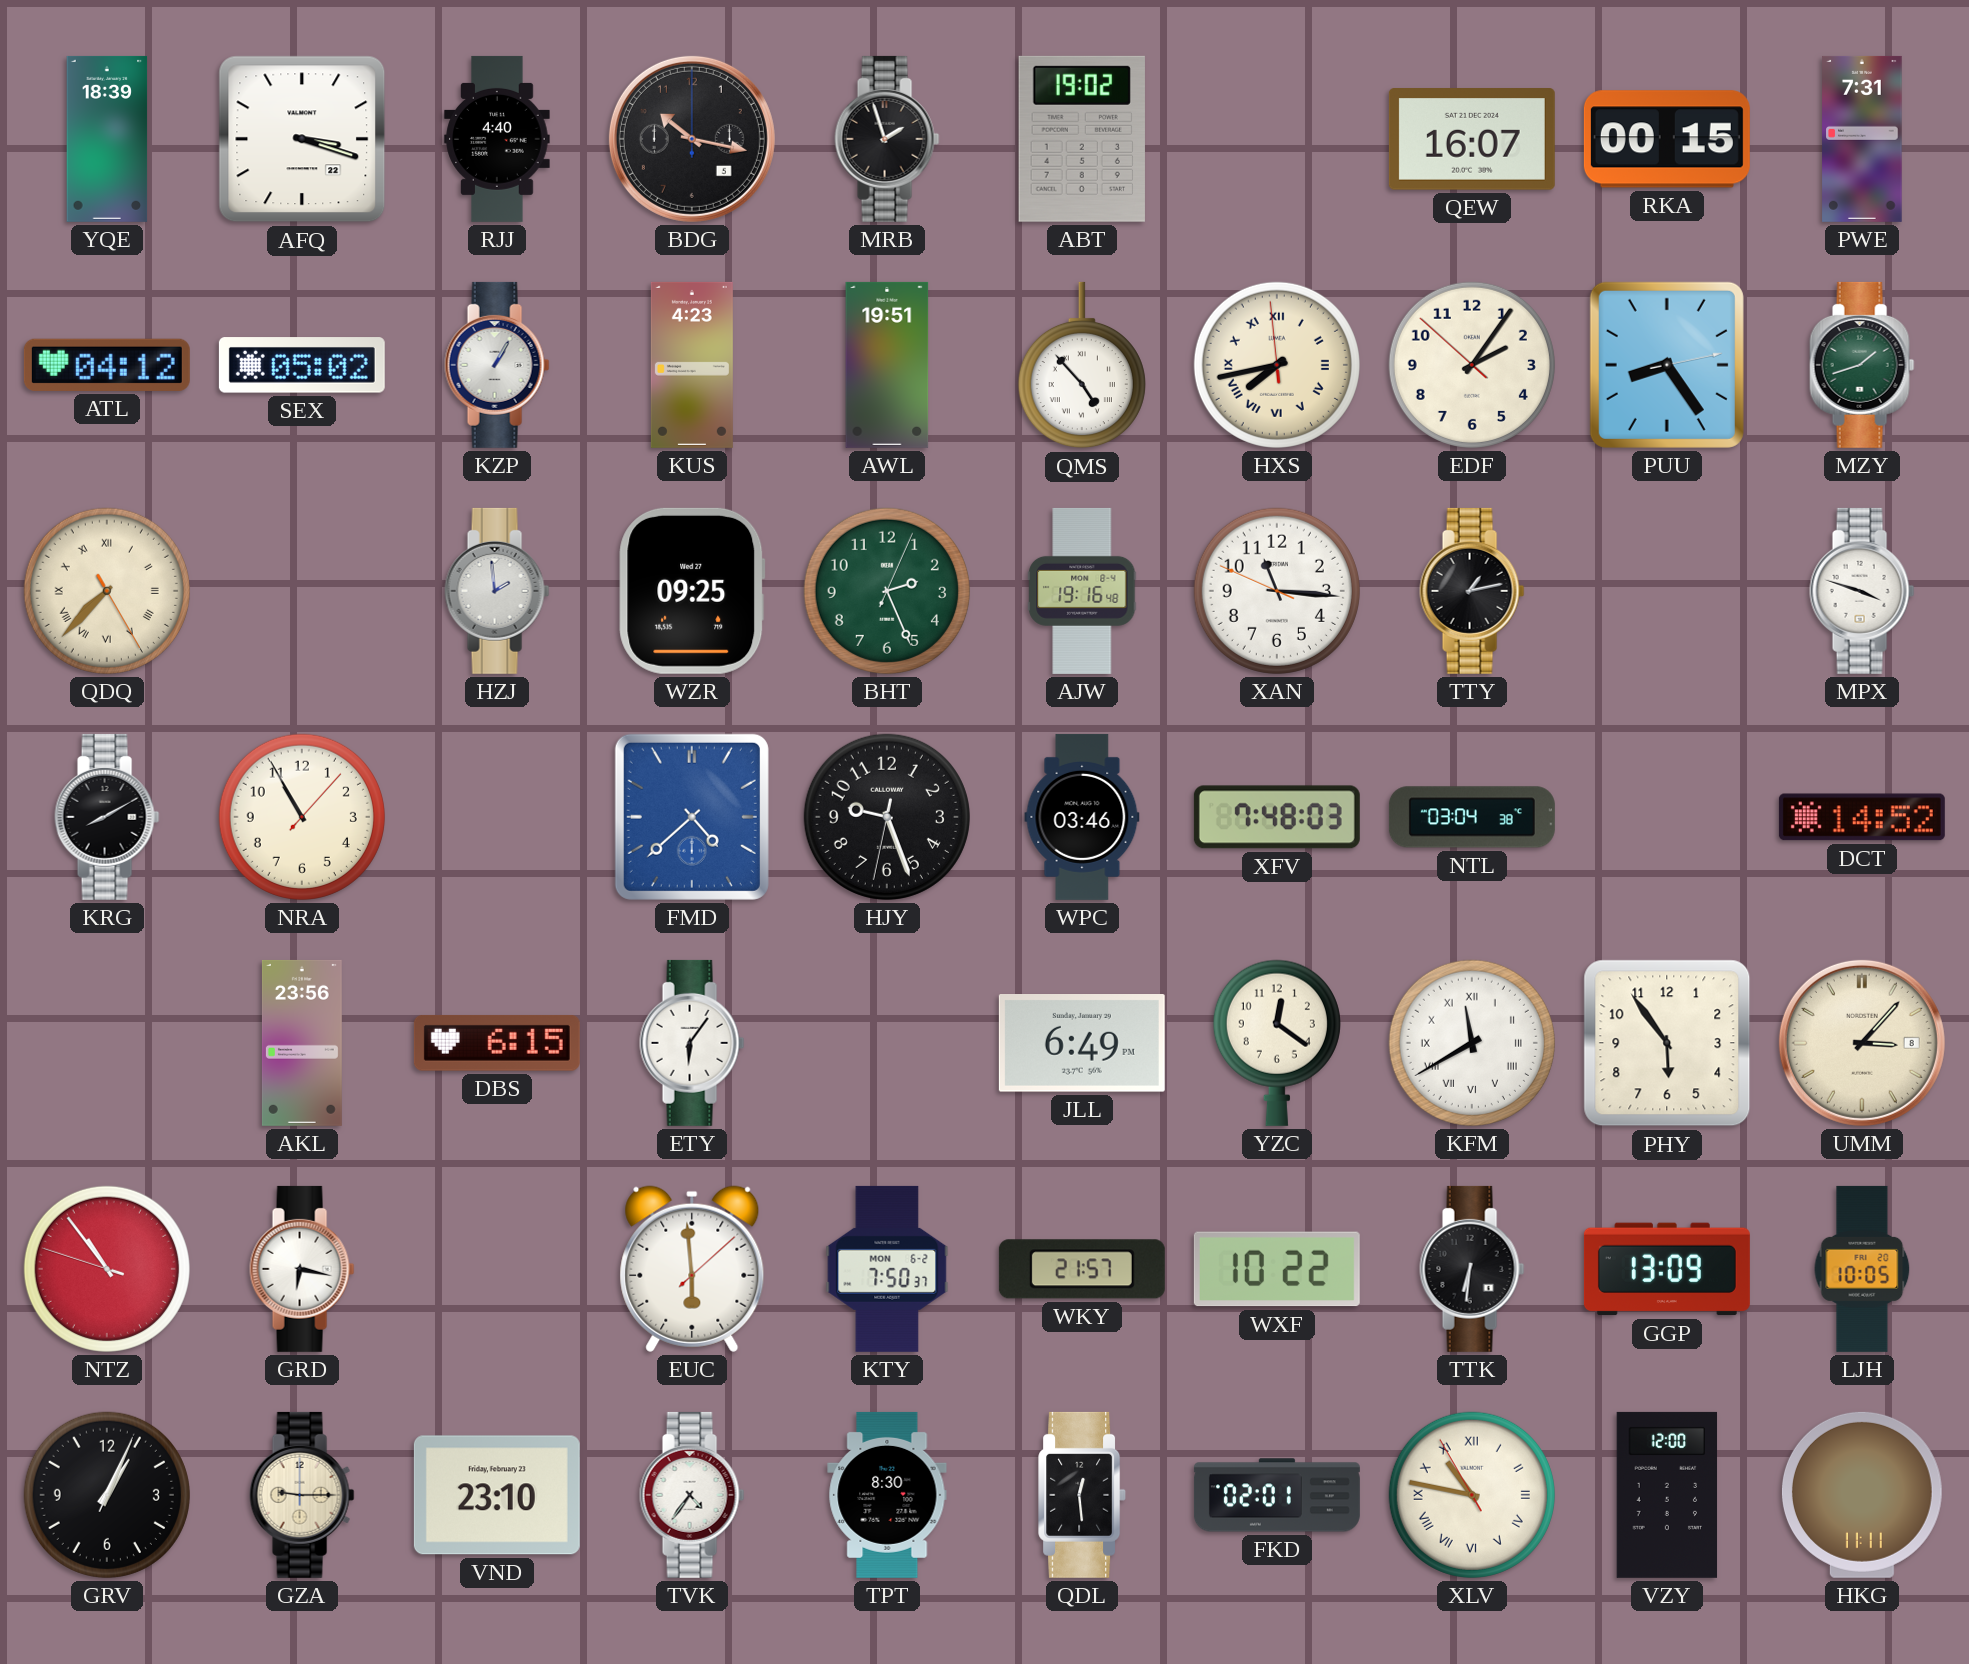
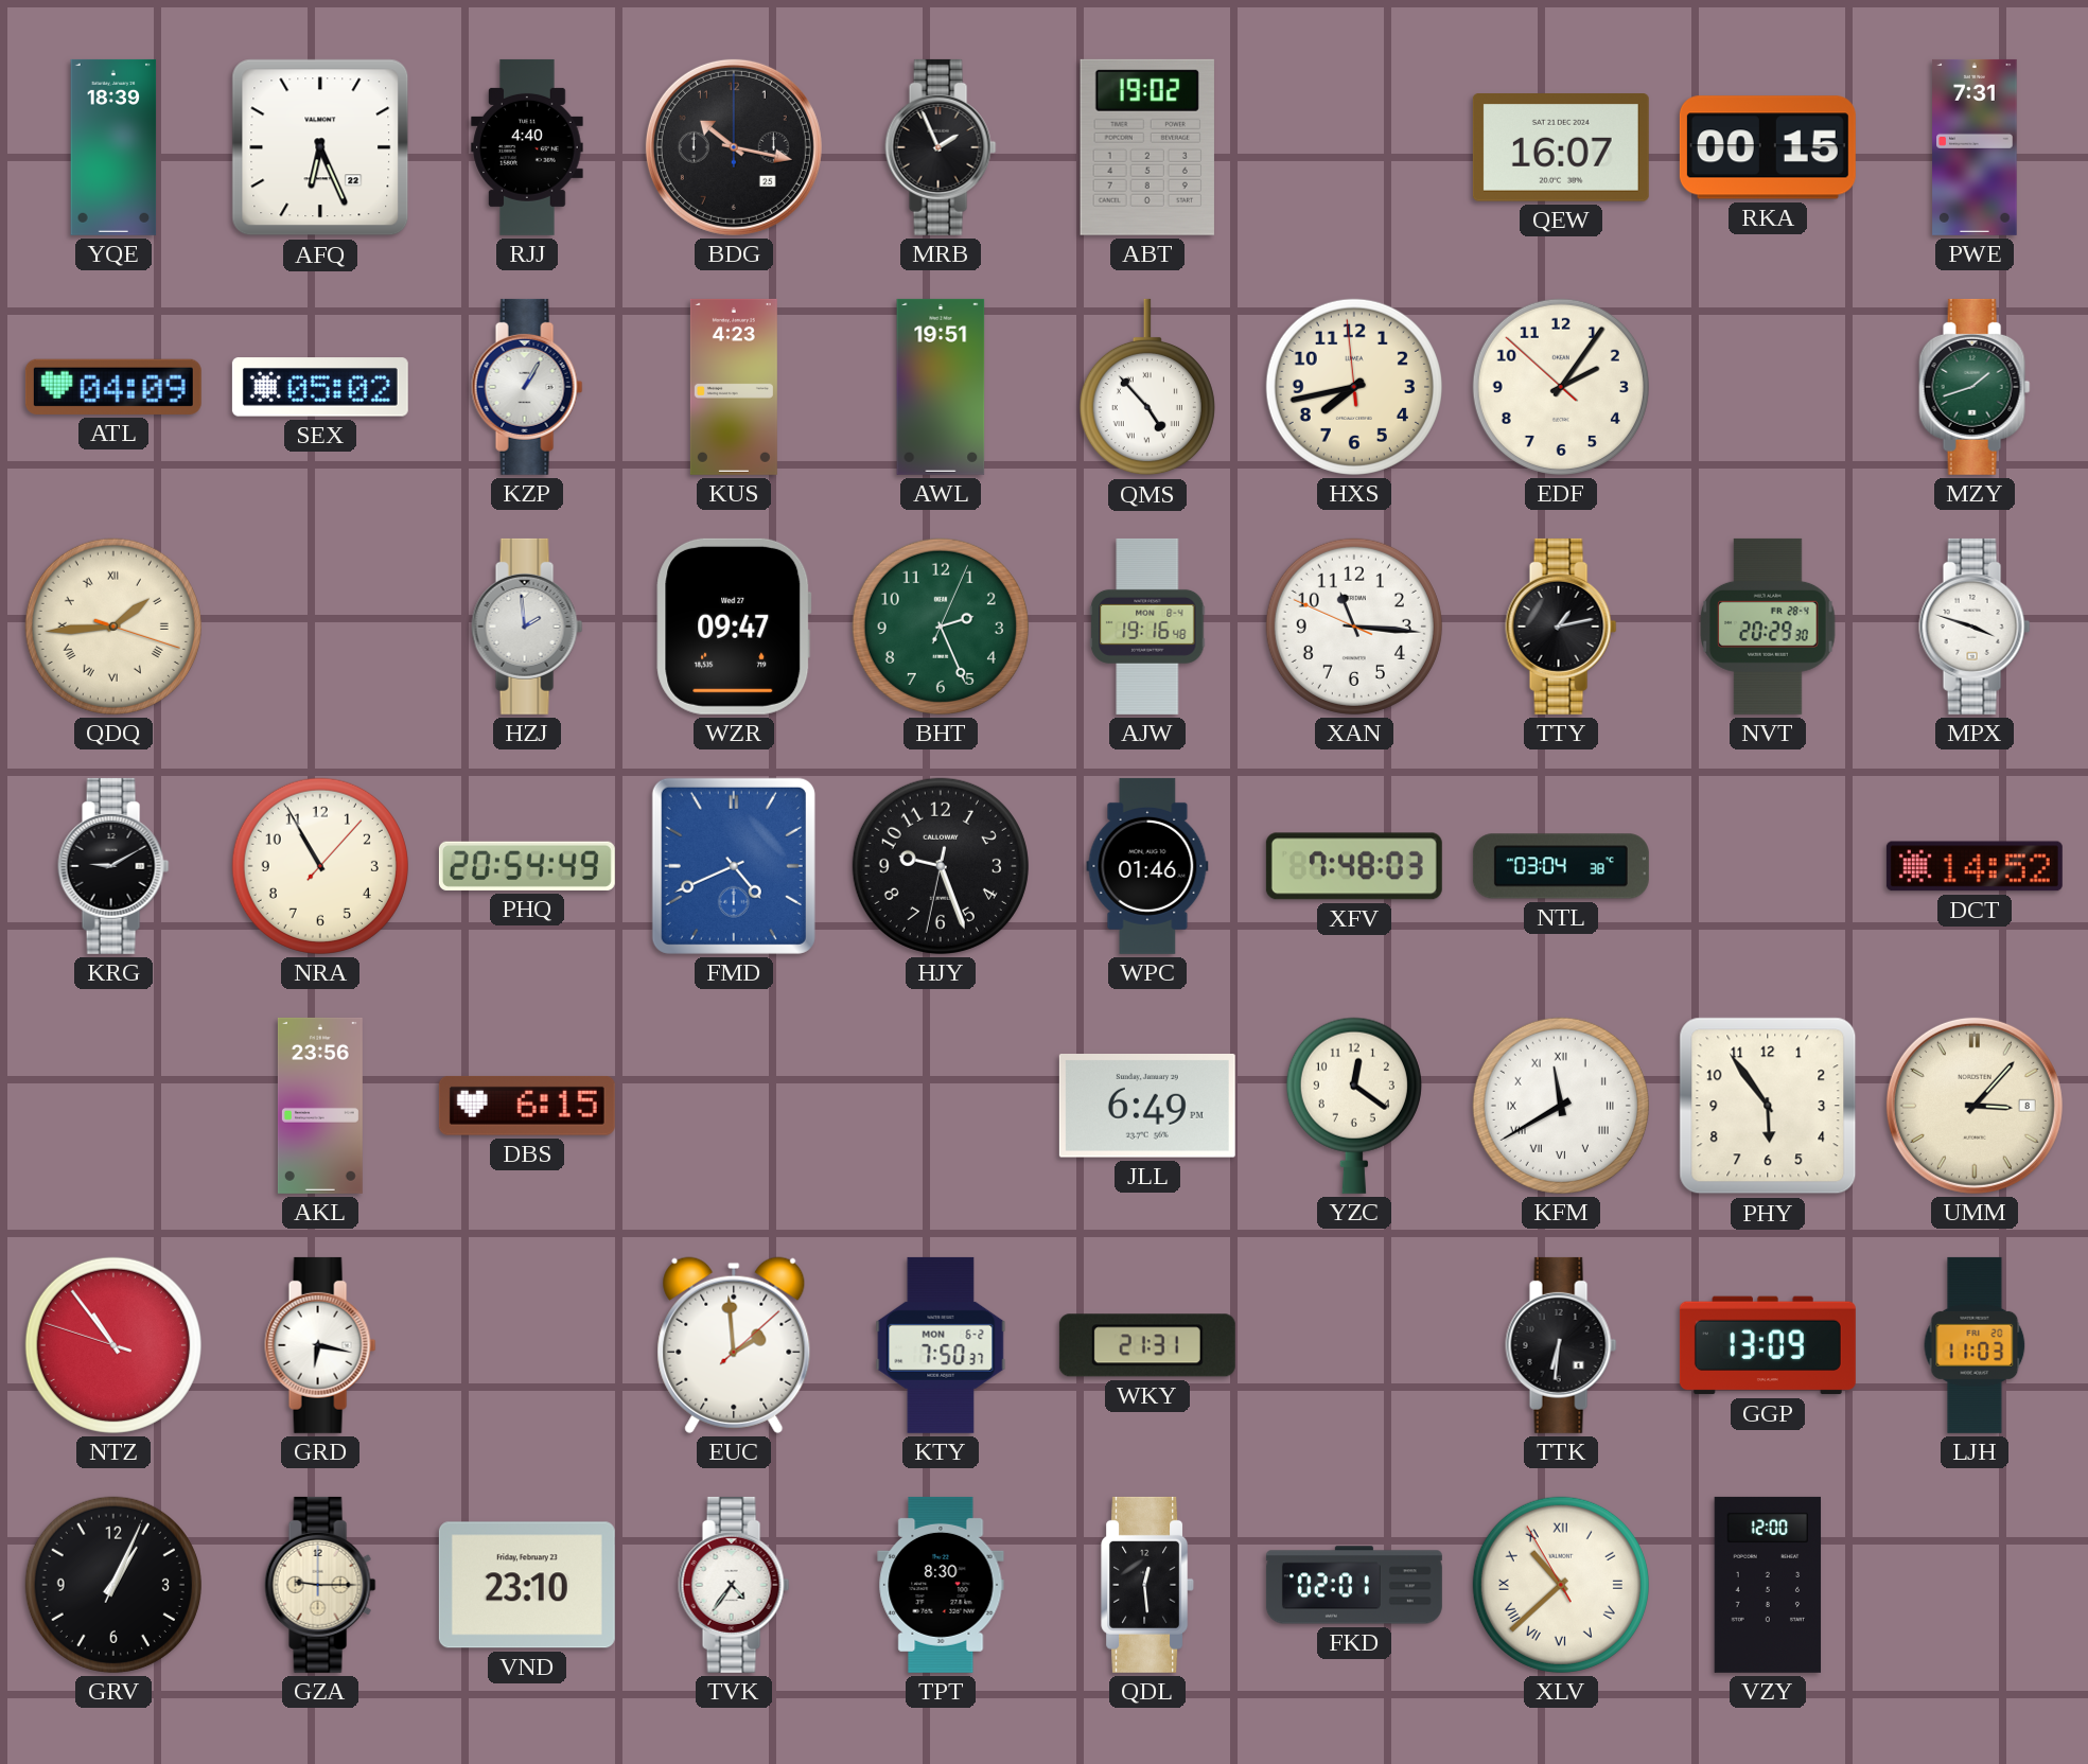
AFQ: 3:18 -> 6:26
BDG date: 5 -> 25
MRB: 1:57 -> 1:56
ATL: 04:12 -> 04:09
HXS numerals: Roman -> Arabic
PUU: 8:24 -> none
QDQ: 7:37 -> 1:44
WZR: 09:25 -> 09:47
NVT: none -> 20:29
KRG: 8:10 -> 9:10
PHQ: none -> 20:54
FMD: 4:38 -> 4:41
WPC: 03:46 -> 01:46
ETY: 6:06 -> none
EUC: 5:59 -> 1:59
WKY: 21:57 -> 21:31
WXF: 10:22 -> none
LJH: 10:05 -> 11:03
XLV: 10:46 -> 10:37
HKG: 11:11 -> none
